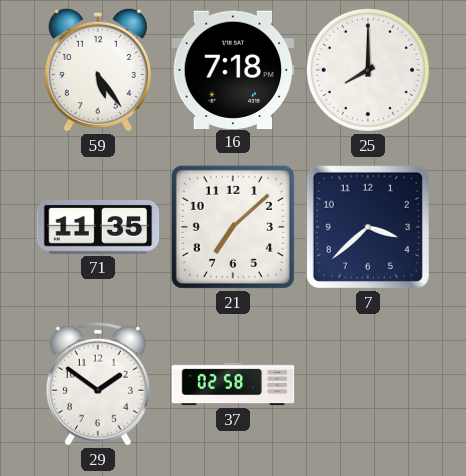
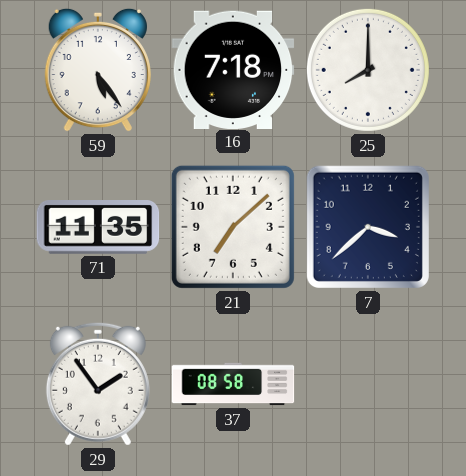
29: 1:51 -> 1:54
37: 02:58 -> 08:58
